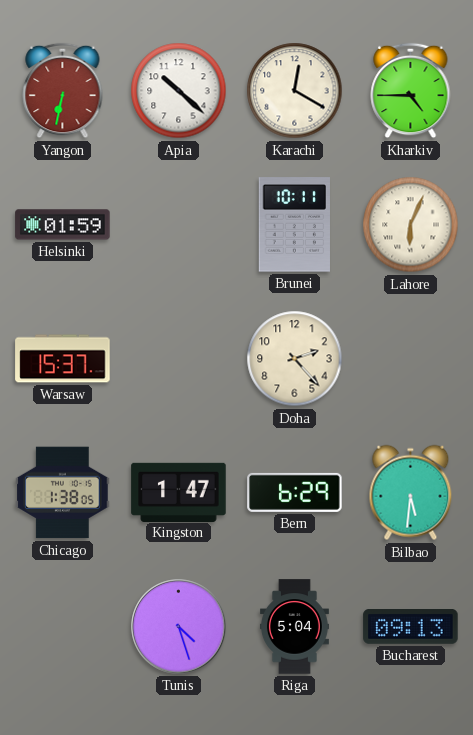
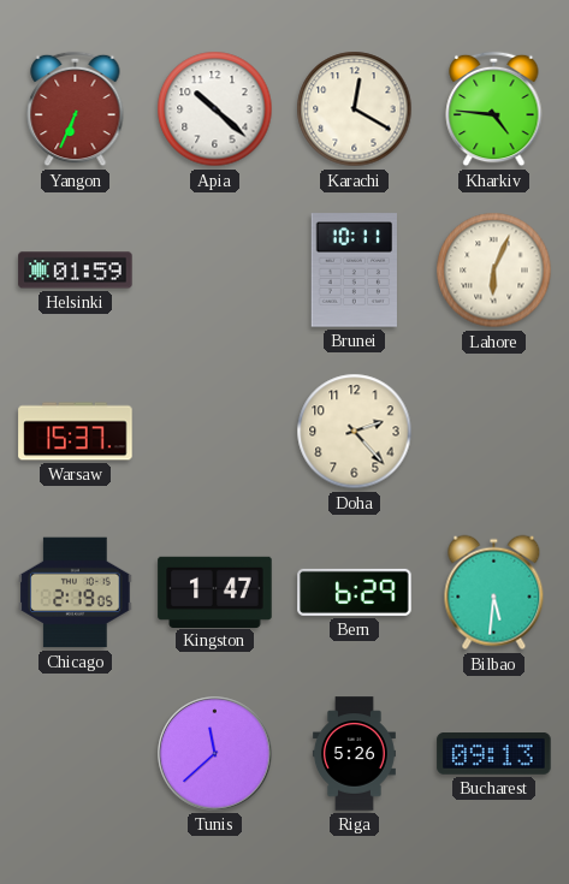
Yangon: 6:32 -> 6:34
Kharkiv: 4:45 -> 4:46
Chicago: 1:38 -> 2:19
Tunis: 4:27 -> 11:38
Riga: 5:04 -> 5:26
